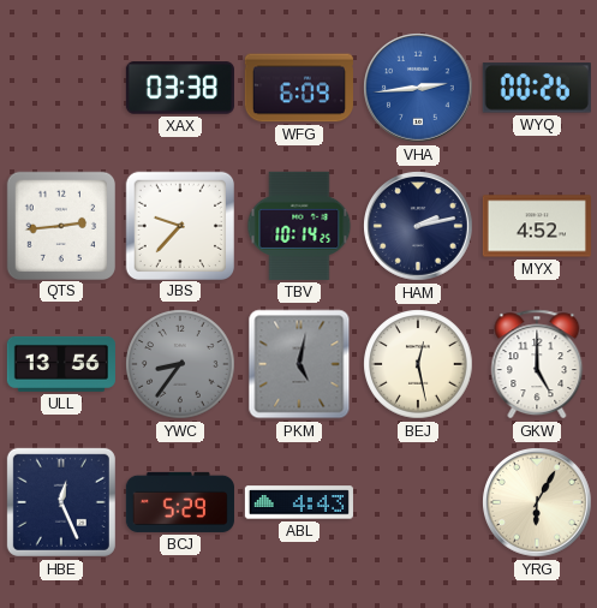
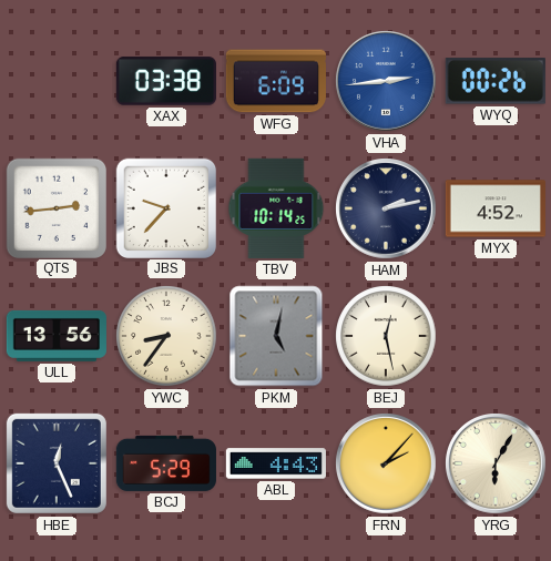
YWC dial: grey -> cream
GKW: 5:00 -> none
FRN: none -> 2:07
